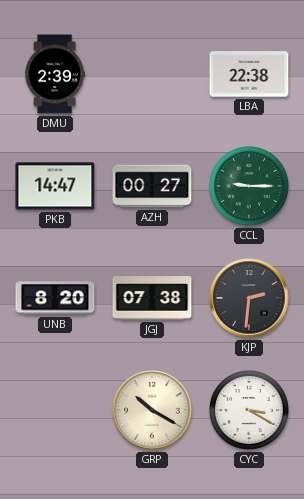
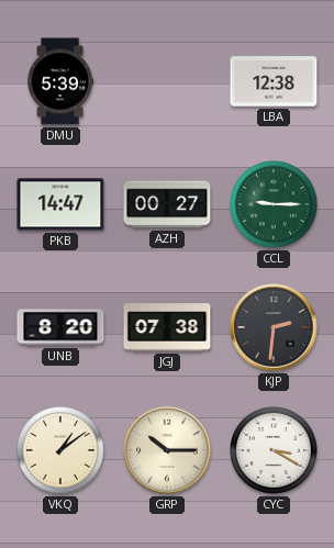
DMU: 2:39 -> 5:39
LBA: 22:38 -> 12:38
VKQ: none -> 1:09
GRP: 10:20 -> 10:15
